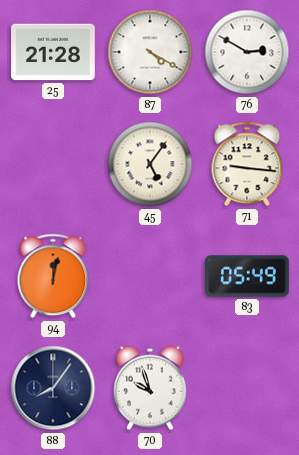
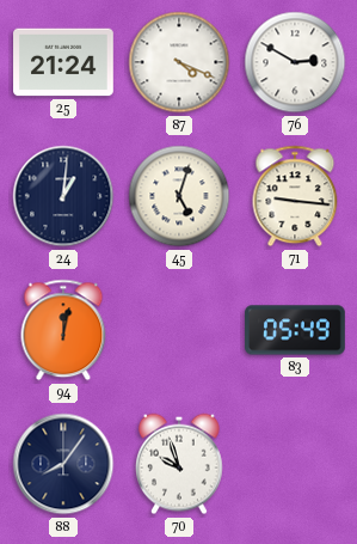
25: 21:28 -> 21:24
87: 4:20 -> 4:19
24: none -> 1:01
45: 5:06 -> 5:03
